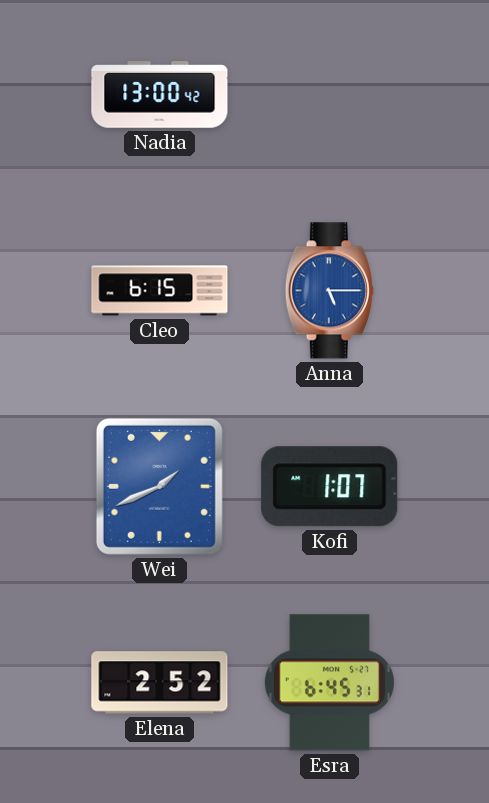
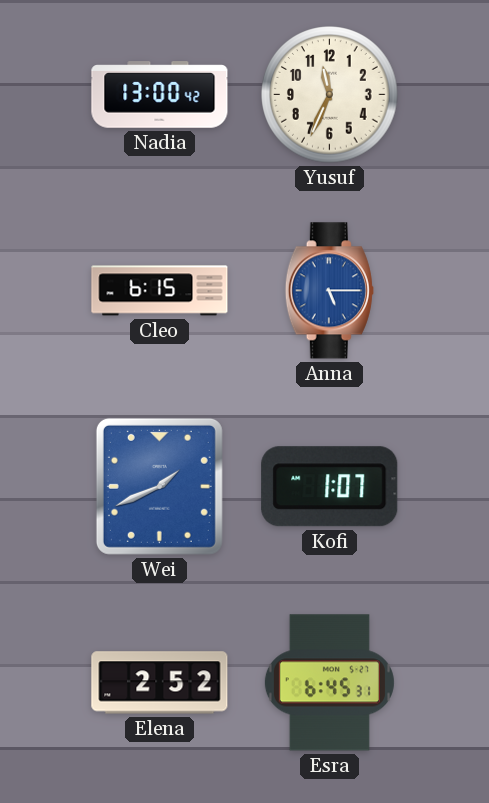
Yusuf: none -> 11:34
